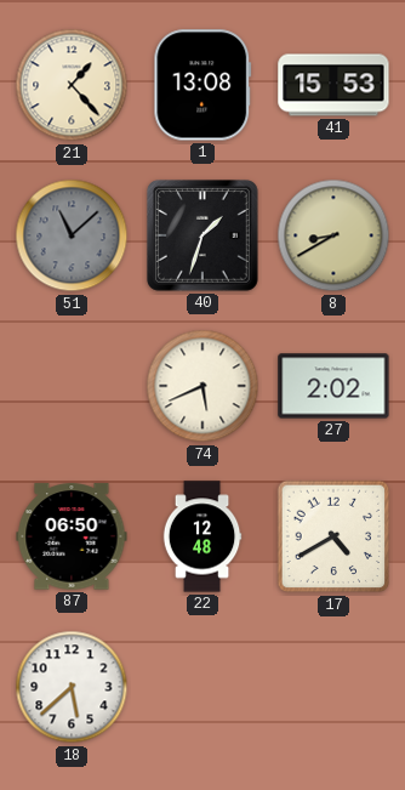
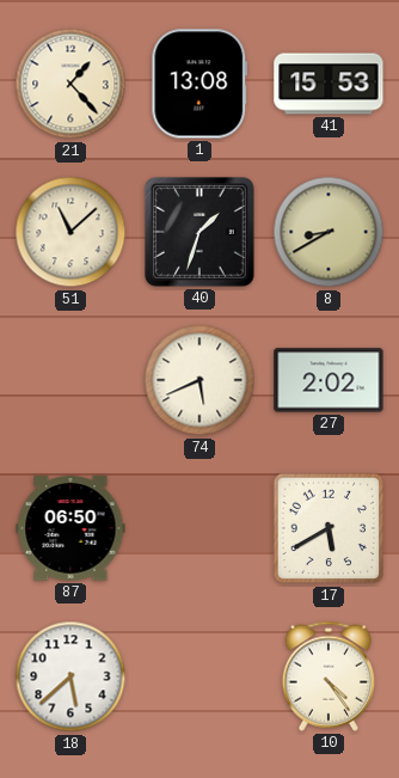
51 dial: grey -> cream
22: 12:48 -> none
17: 4:40 -> 5:40
10: none -> 4:24
